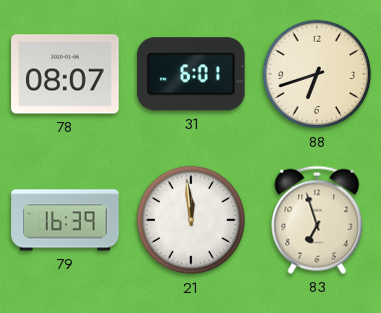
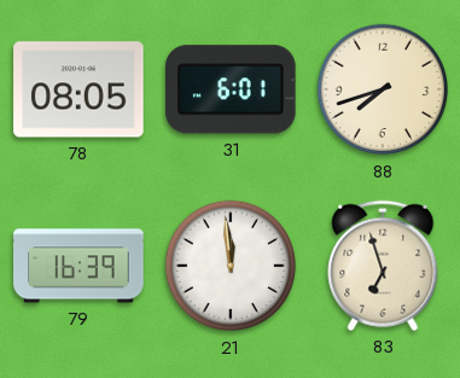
78: 08:07 -> 08:05
88: 6:42 -> 7:42
